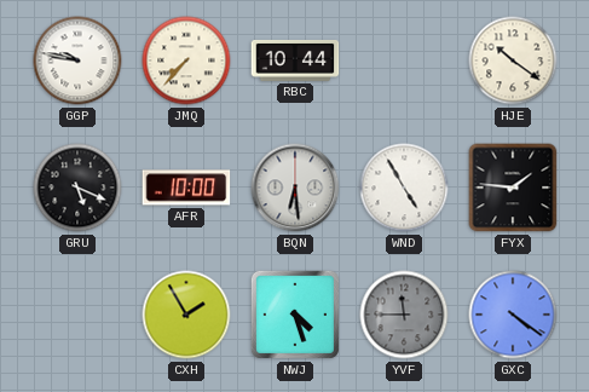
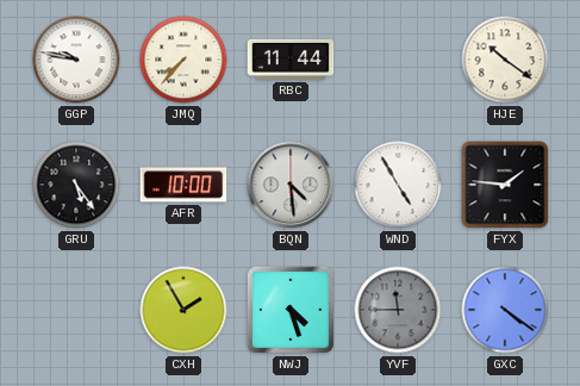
RBC: 10:44 -> 11:44
GRU: 5:19 -> 5:24
BQN: 6:29 -> 4:29
